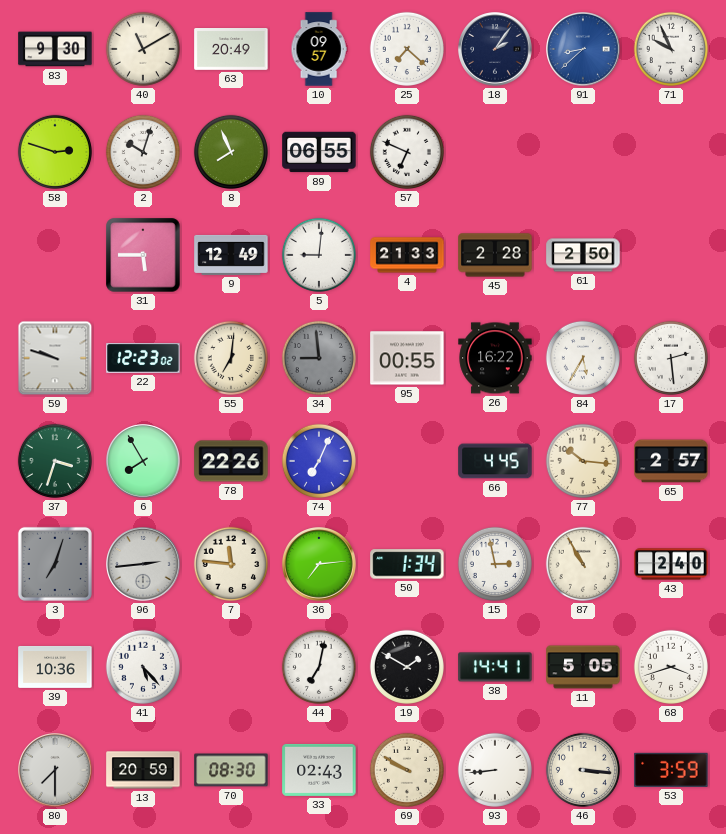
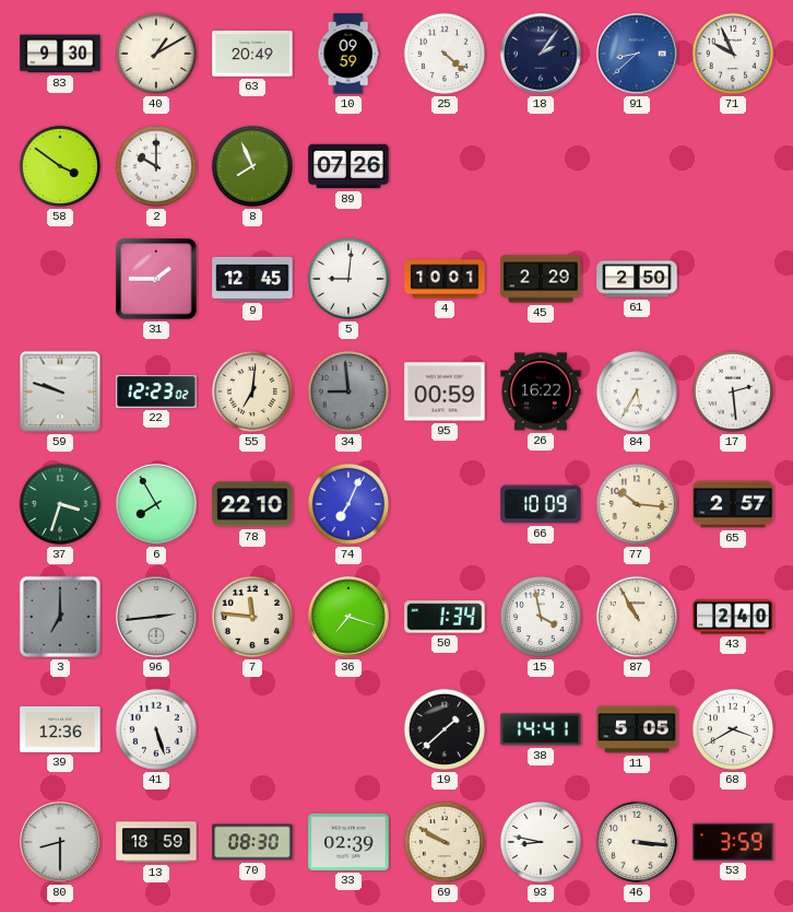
40: 11:10 -> 1:10
10: 09:57 -> 09:59
25: 7:22 -> 4:22
58: 2:48 -> 3:51
2: 10:03 -> 10:00
89: 06:55 -> 07:26
57: 6:49 -> none
31: 5:45 -> 1:45
9: 12:49 -> 12:45
4: 21:33 -> 10:01
45: 2:28 -> 2:29
95: 00:55 -> 00:59
78: 22:26 -> 22:10
66: 4:45 -> 10:09
3: 7:03 -> 7:00
36: 7:14 -> 7:18
15: 2:58 -> 3:58
39: 10:36 -> 12:36
41: 5:23 -> 5:27
44: 7:02 -> none
19: 1:50 -> 1:38
68: 3:42 -> 3:40
80: 7:30 -> 8:30
13: 20:59 -> 18:59
33: 02:43 -> 02:39
93: 8:44 -> 8:47
